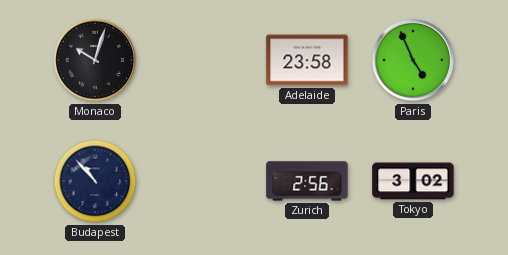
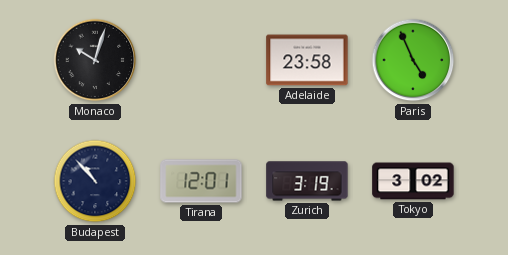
Tirana: none -> 12:01
Zurich: 2:56 -> 3:19
